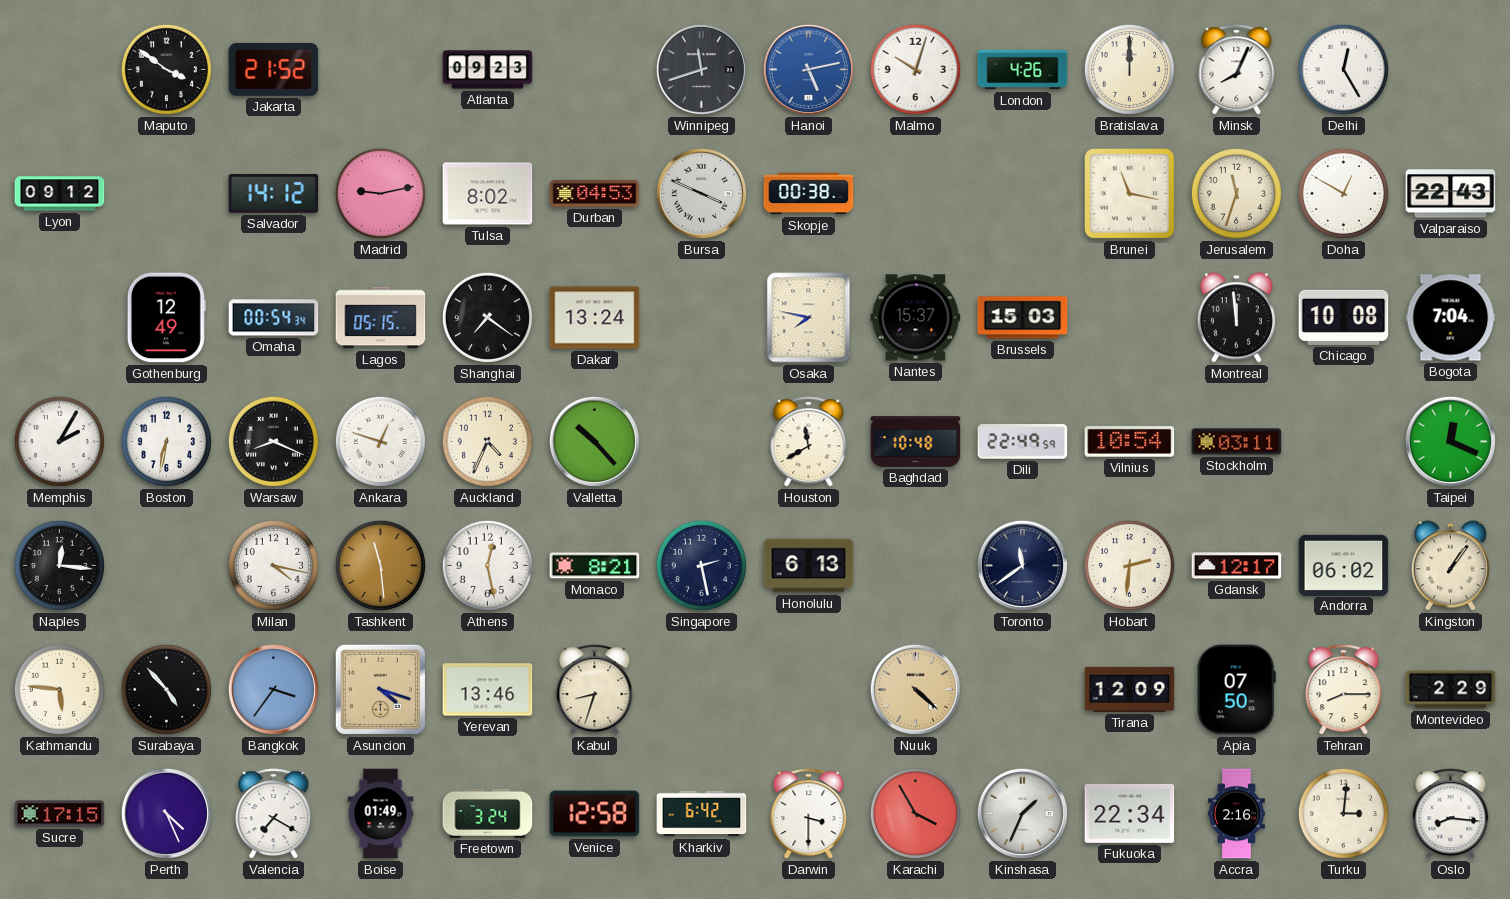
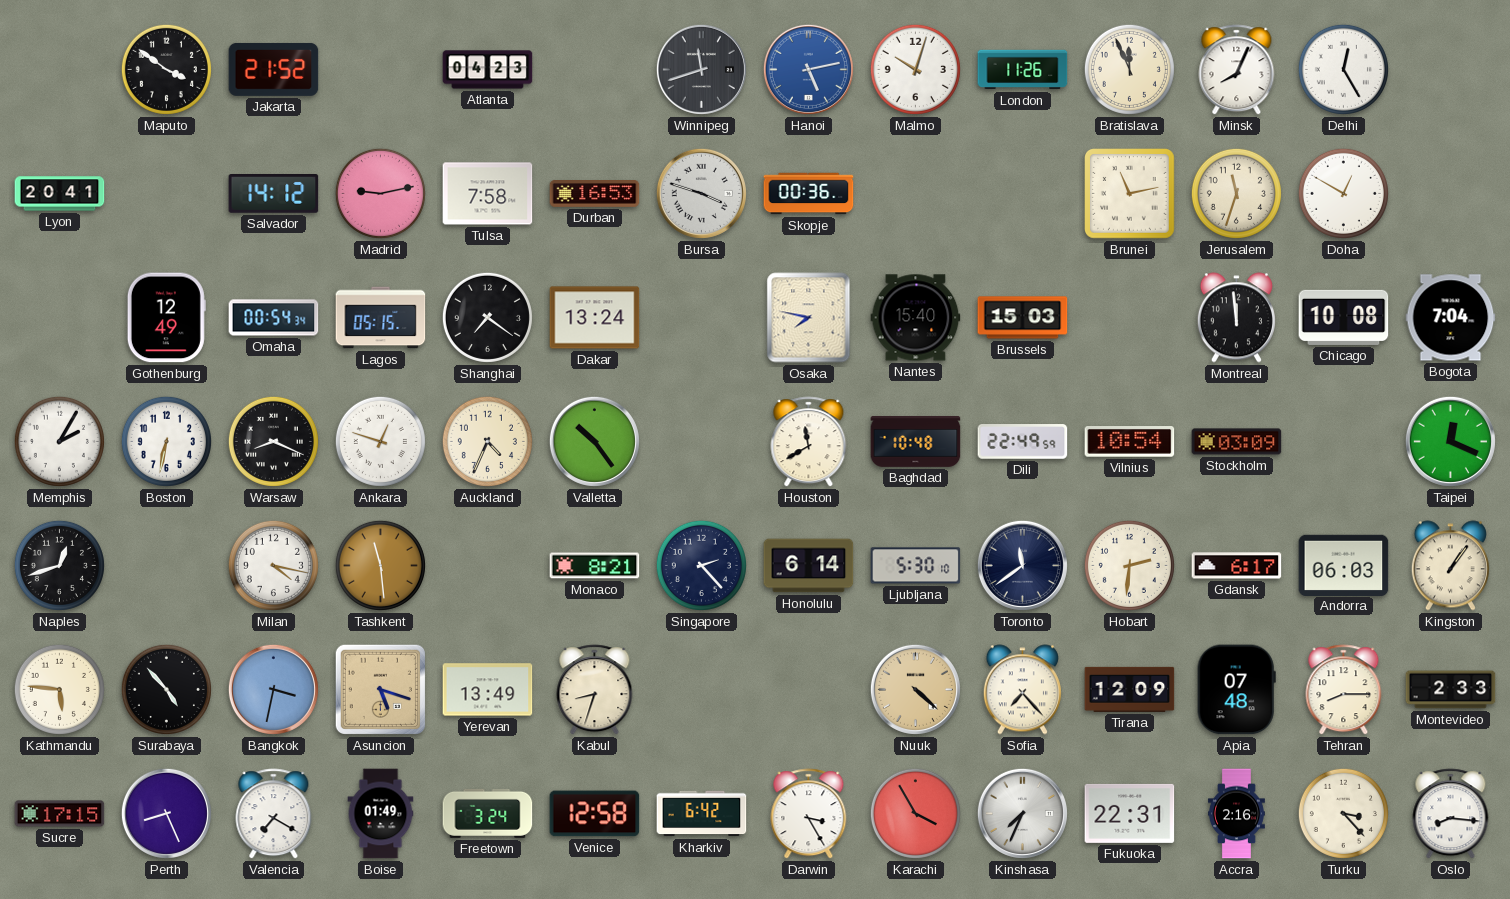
Atlanta: 09:23 -> 04:23
London: 4:26 -> 11:26
Bratislava: 12:00 -> 11:56
Lyon: 09:12 -> 20:41
Tulsa: 8:02 -> 7:58
Durban: 04:53 -> 16:53
Bursa: 3:49 -> 3:48
Skopje: 00:38 -> 00:36
Brunei: 11:17 -> 11:13
Valparaiso: 22:43 -> none
Nantes: 15:37 -> 15:40
Valletta: 10:23 -> 10:24
Stockholm: 03:11 -> 03:09
Naples: 12:16 -> 12:42
Athens: 12:28 -> none
Singapore: 2:28 -> 2:23
Honolulu: 6:13 -> 6:14
Ljubljana: none -> 5:30
Gdansk: 12:17 -> 6:17
Andorra: 06:02 -> 06:03
Bangkok: 3:36 -> 3:32
Asuncion: 4:18 -> 5:18
Yerevan: 13:46 -> 13:49
Sofia: none -> 7:23
Apia: 07:50 -> 07:48
Montevideo: 2:29 -> 2:33
Perth: 4:26 -> 8:26
Darwin: 3:30 -> 3:25
Kinshasa: 1:34 -> 7:34
Fukuoka: 22:34 -> 22:31
Turku: 3:01 -> 3:23
